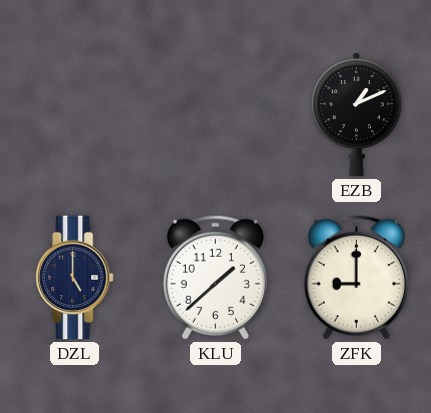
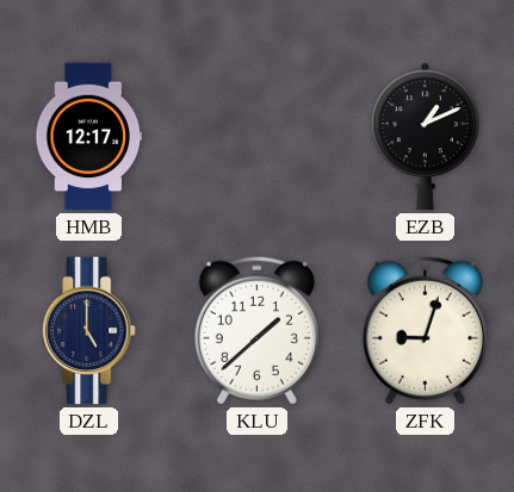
HMB: none -> 12:17
ZFK: 9:00 -> 9:03
